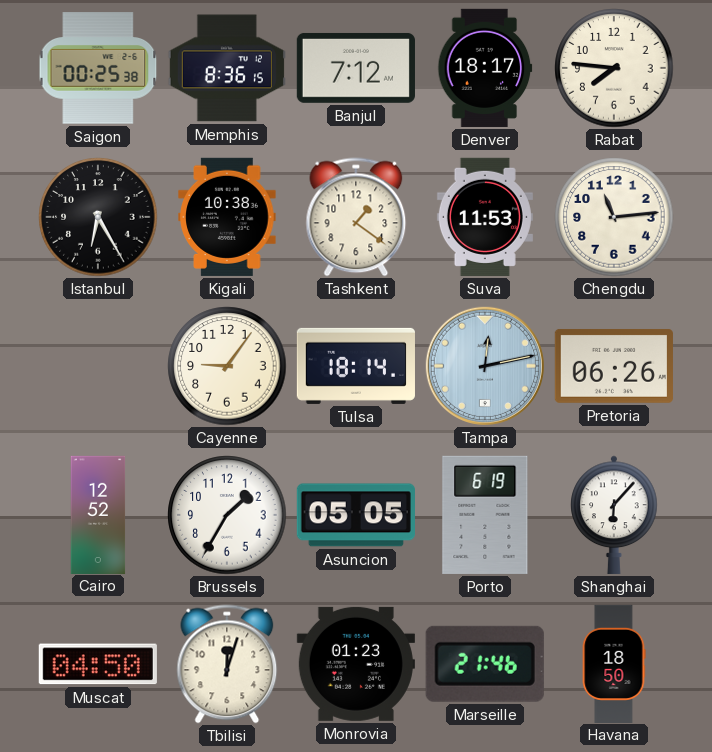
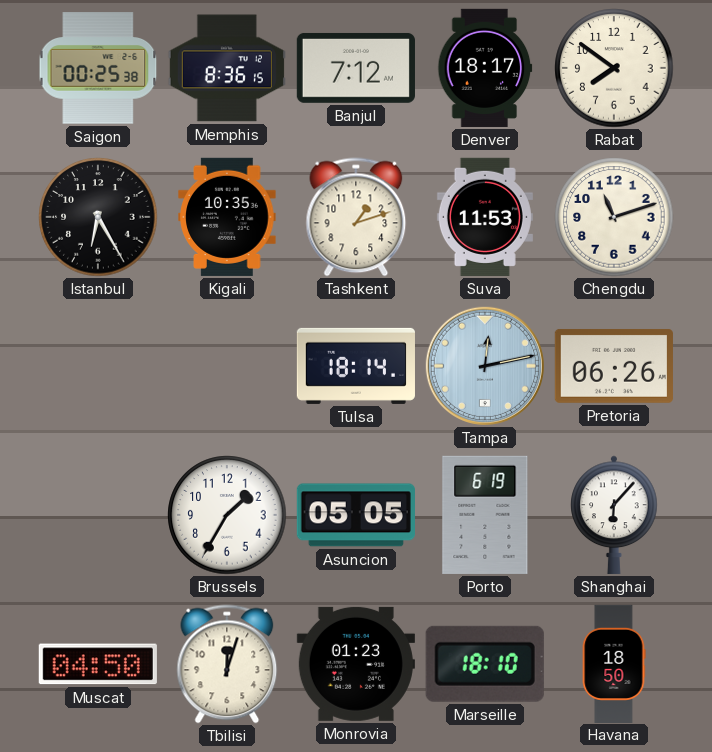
Rabat: 7:46 -> 7:51
Kigali: 10:38 -> 10:35
Tashkent: 1:21 -> 1:12
Chengdu: 11:14 -> 11:12
Cayenne: 9:06 -> none
Cairo: 12:52 -> none
Marseille: 21:46 -> 18:10
